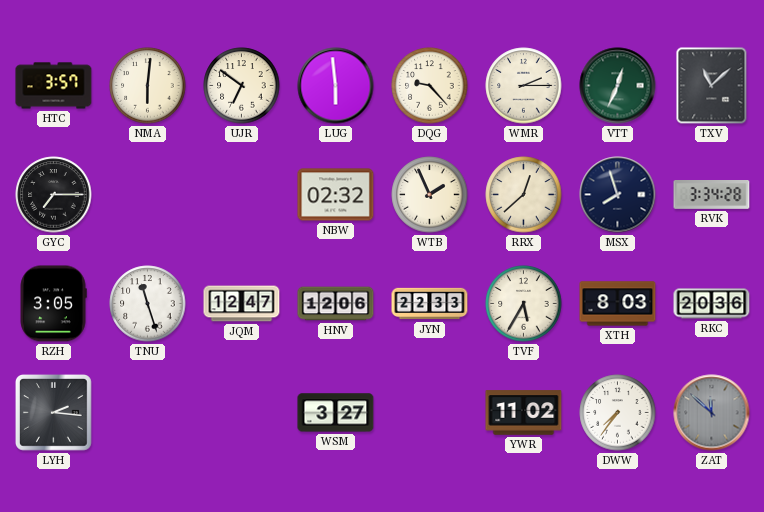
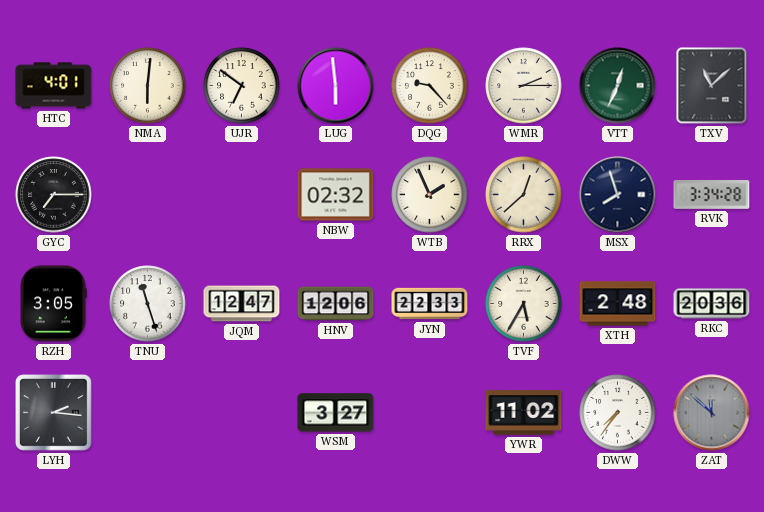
HTC: 3:57 -> 4:01
XTH: 8:03 -> 2:48
